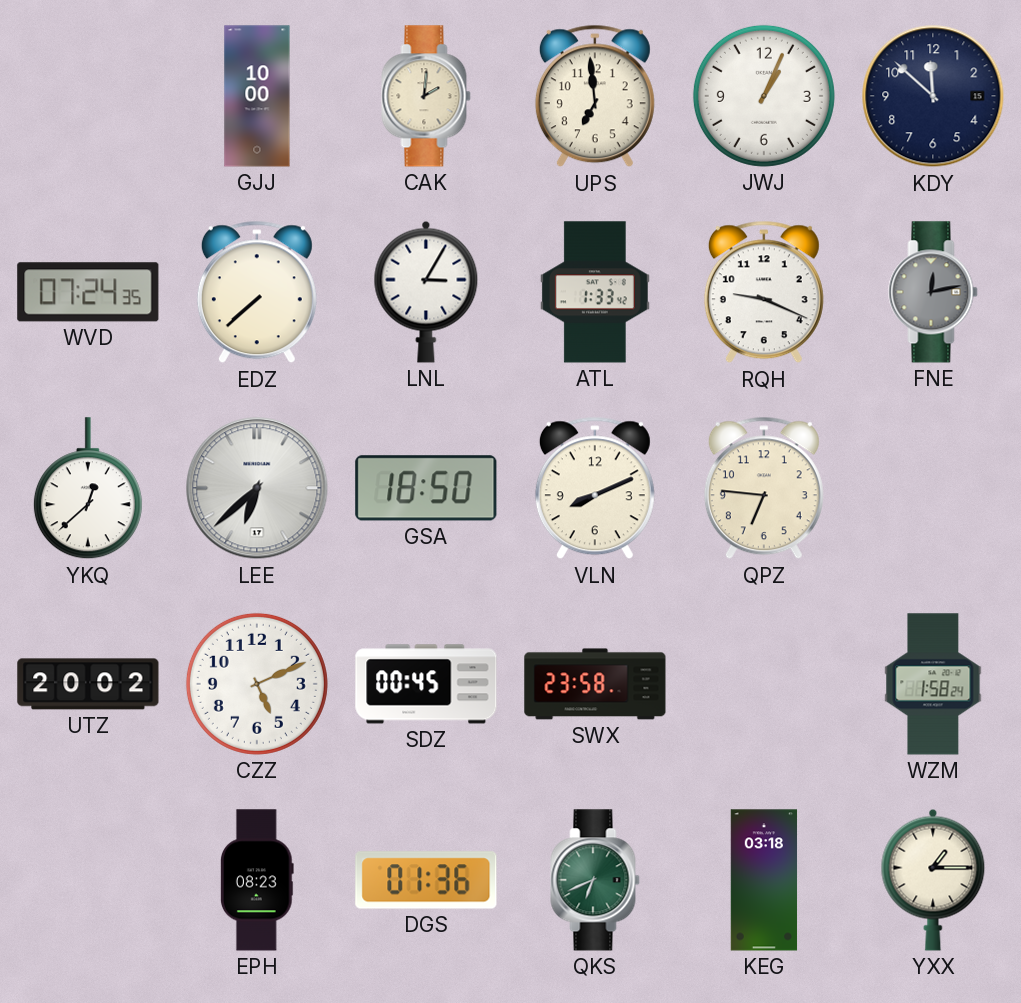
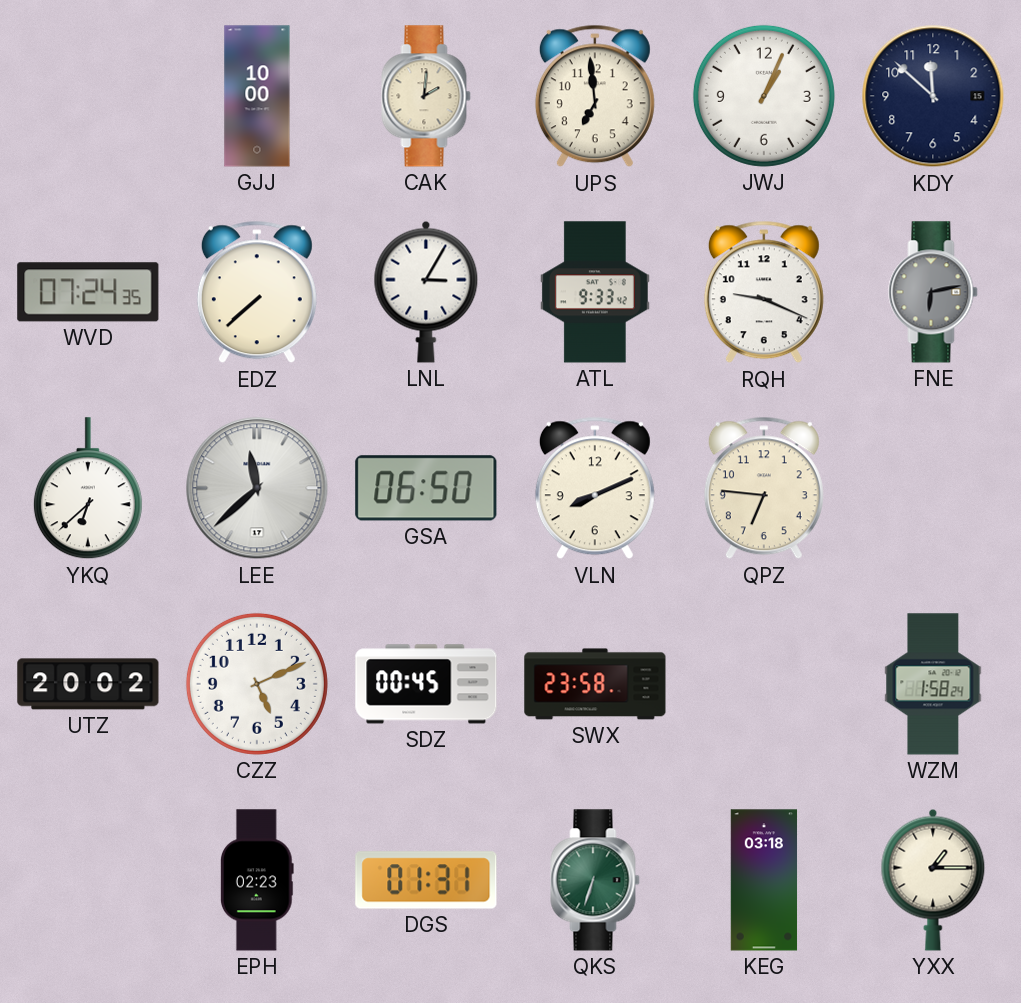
ATL: 1:33 -> 9:33
FNE: 12:13 -> 6:13
YKQ: 12:38 -> 6:38
LEE: 6:38 -> 11:38
GSA: 18:50 -> 06:50
EPH: 08:23 -> 02:23
DGS: 01:36 -> 01:31
QKS: 6:41 -> 6:33
